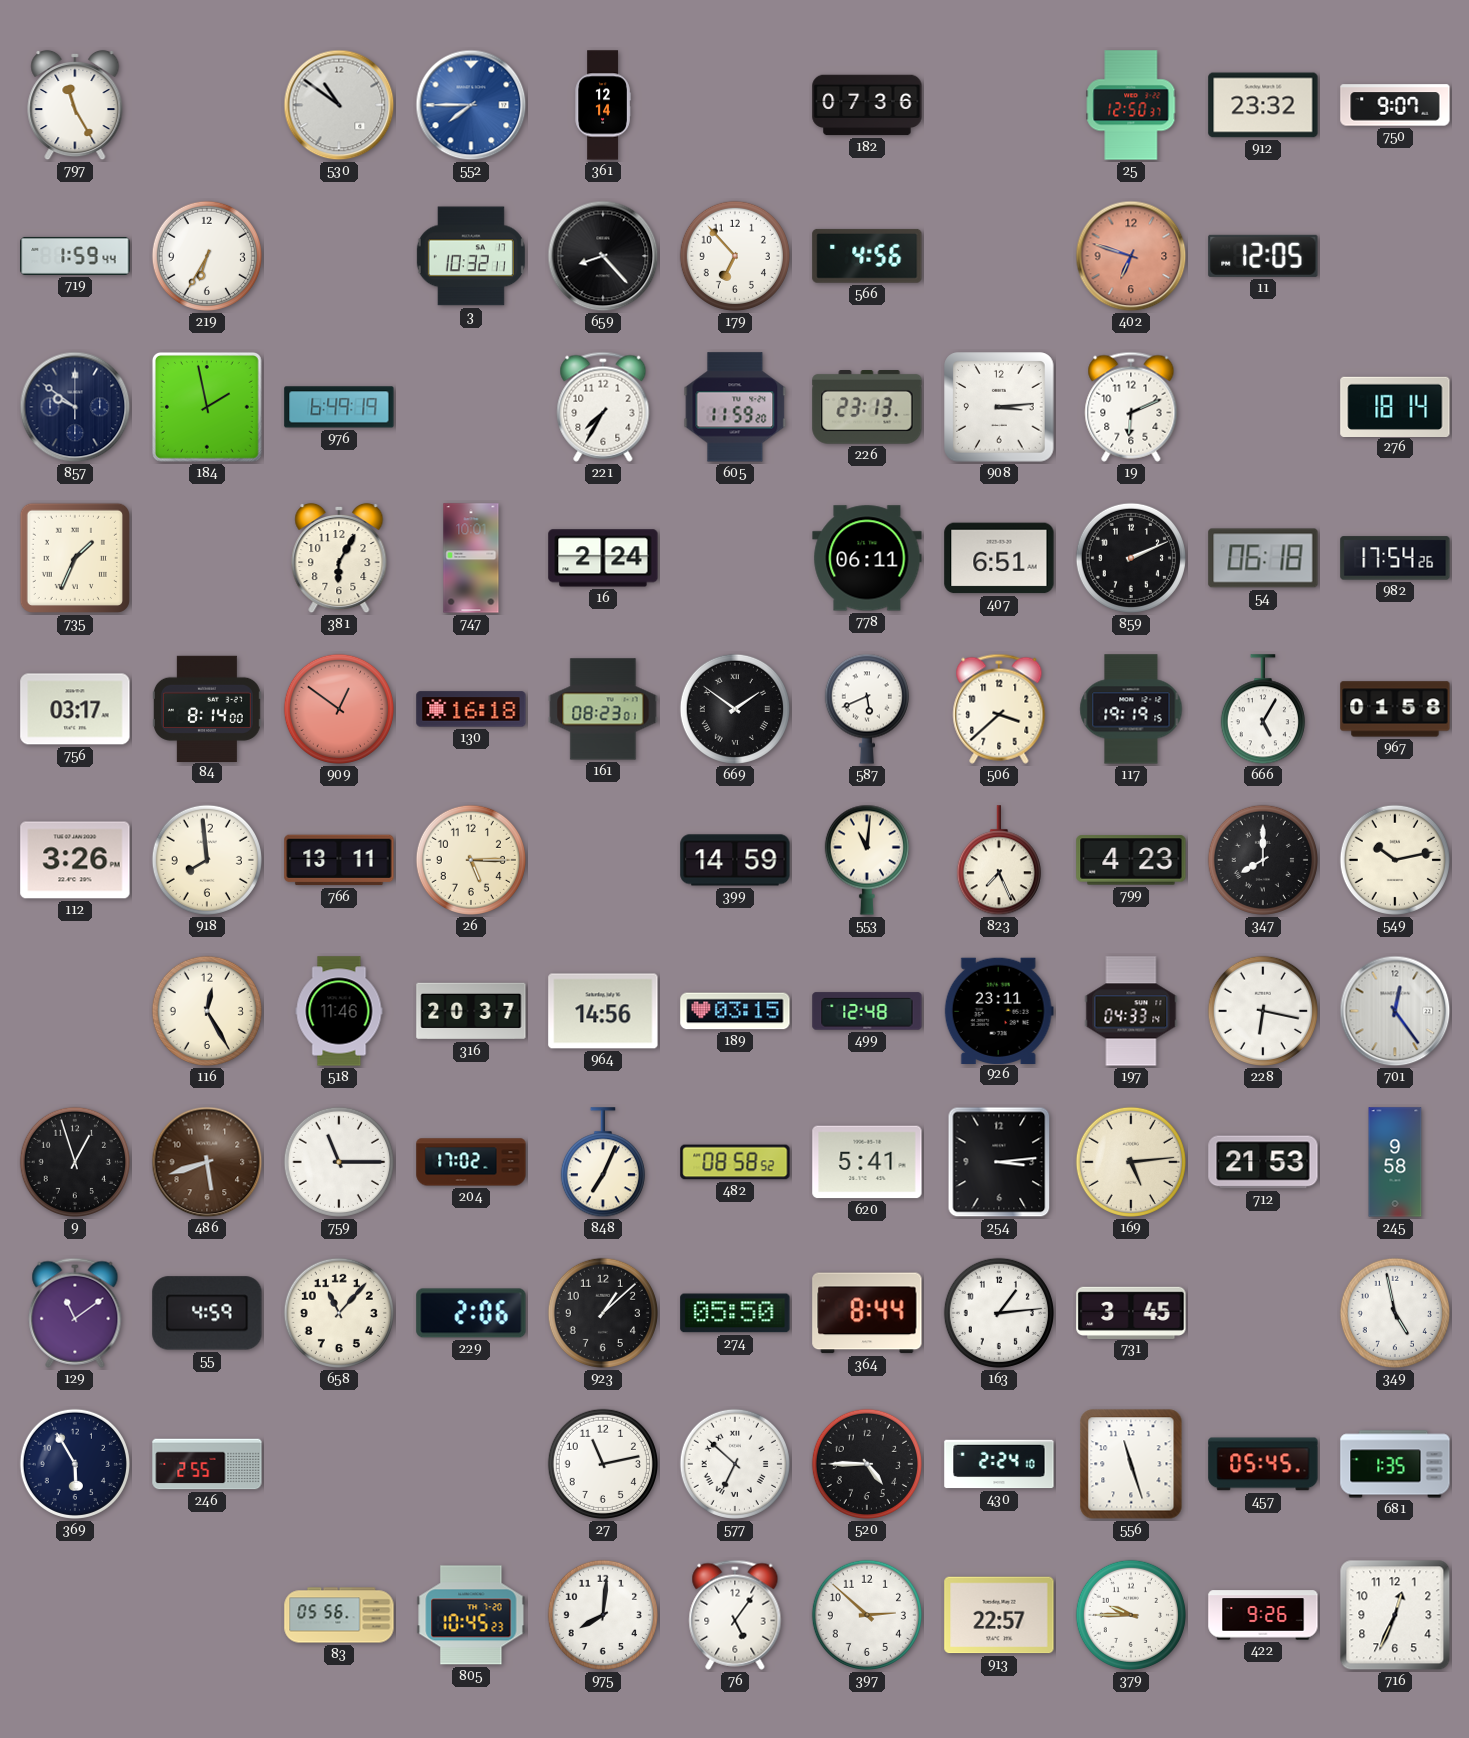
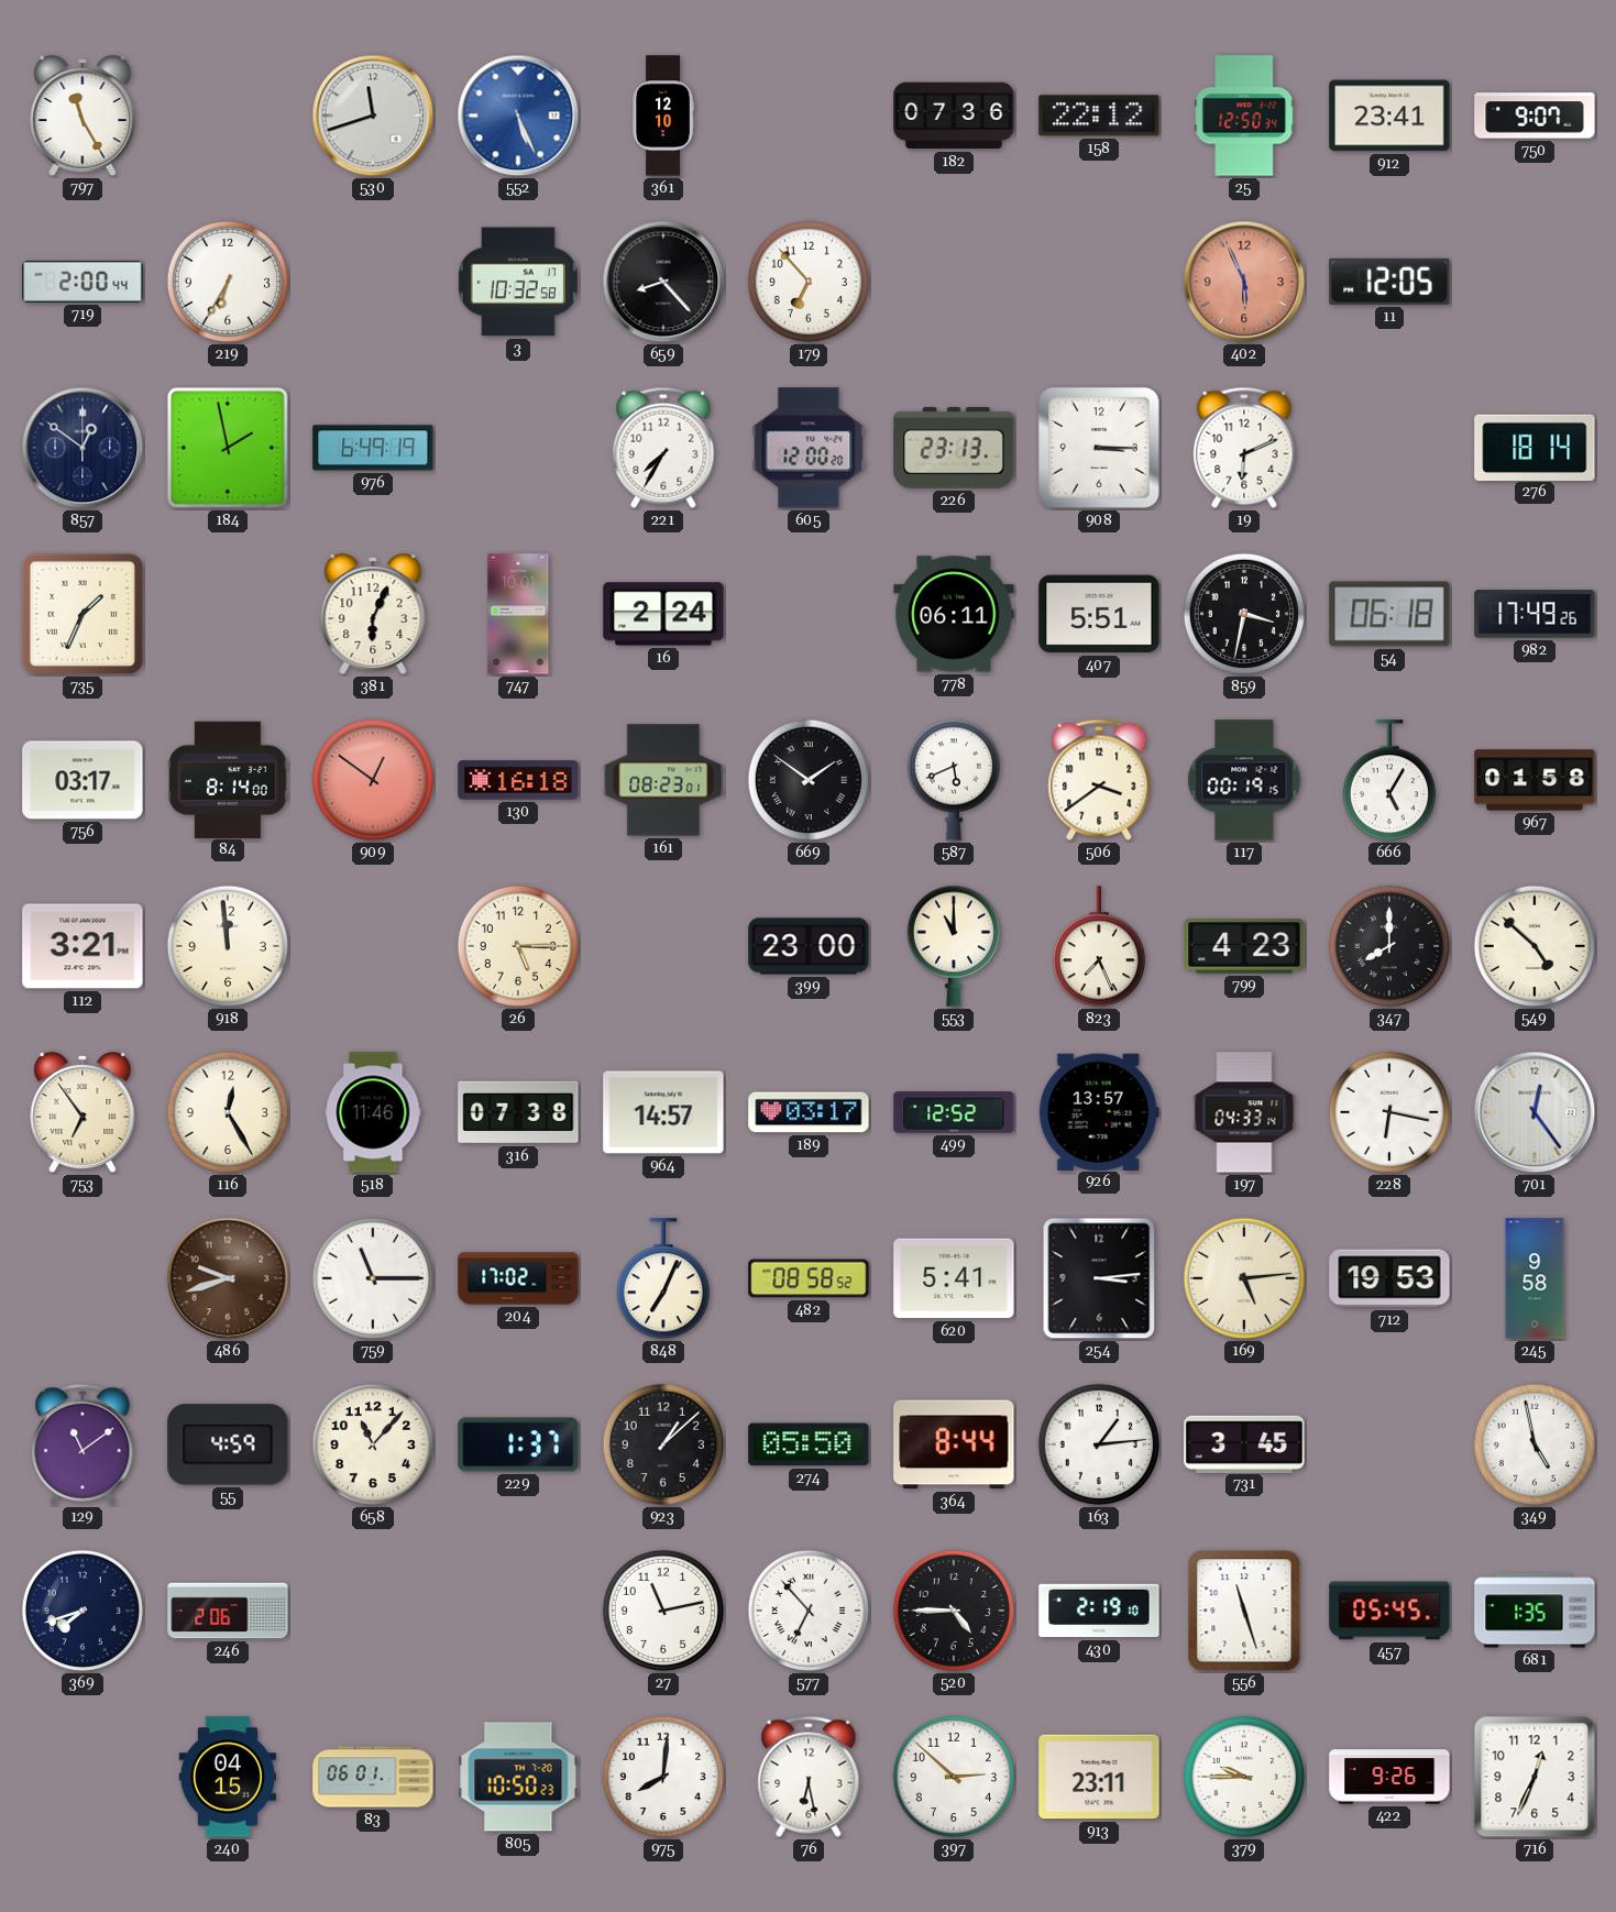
530: 10:51 -> 11:42
552: 7:45 -> 5:26
361: 12:14 -> 12:10
158: none -> 22:12
25: 12:50:37 -> 12:50:34
912: 23:32 -> 23:41
719: 1:59 -> 2:00
3: 10:32:11 -> 10:32:58
566: 4:56 -> none
402: 6:48 -> 5:56
857: 9:51 -> 12:51
605: 11:59 -> 12:00
908: 3:14 -> 3:15
381: 6:05 -> 6:04
407: 6:51 -> 5:51
859: 2:11 -> 3:32
982: 17:54 -> 17:49
506: 3:38 -> 3:39
117: 19:19 -> 00:19
112: 3:26 -> 3:21
918: 7:59 -> 11:59
766: 13:11 -> none
399: 14:59 -> 23:00
553: 11:01 -> 11:00
549: 10:13 -> 4:52
753: none -> 6:54
316: 20:37 -> 07:38
964: 14:56 -> 14:57
189: 03:15 -> 03:17
499: 12:48 -> 12:52
926: 23:11 -> 13:57
9: 12:57 -> none
486: 5:42 -> 9:42
712: 21:53 -> 19:53
229: 2:06 -> 1:37
369: 5:55 -> 7:42
246: 2:55 -> 2:06
577: 6:52 -> 6:53
430: 2:24 -> 2:19
240: none -> 04:15
83: 05:56 -> 06:01
805: 10:45 -> 10:50
76: 5:06 -> 6:28
913: 22:57 -> 23:11
